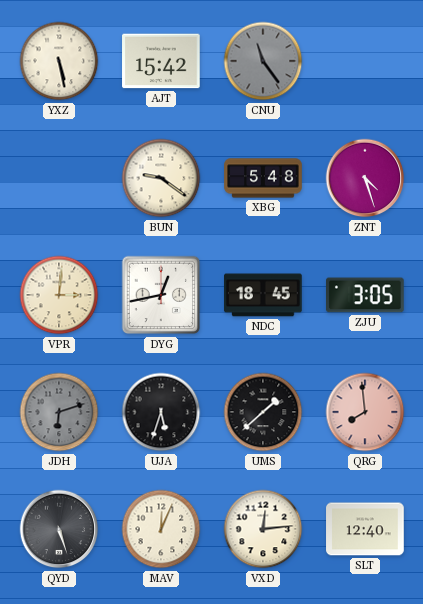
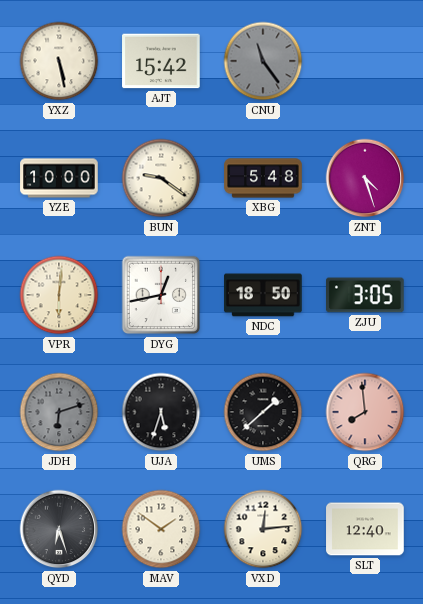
YZE: none -> 10:00
VPR: 3:01 -> 6:01
NDC: 18:45 -> 18:50
QYD: 5:27 -> 6:27
MAV: 12:04 -> 1:51
